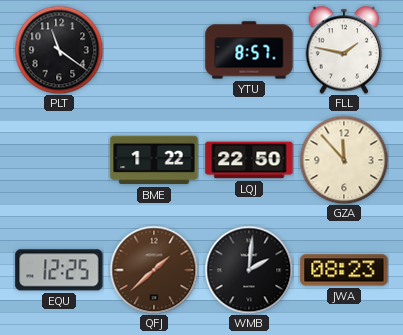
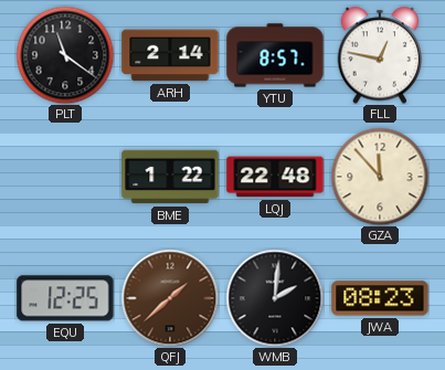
ARH: none -> 2:14
FLL: 1:47 -> 12:47
LQJ: 22:50 -> 22:48
